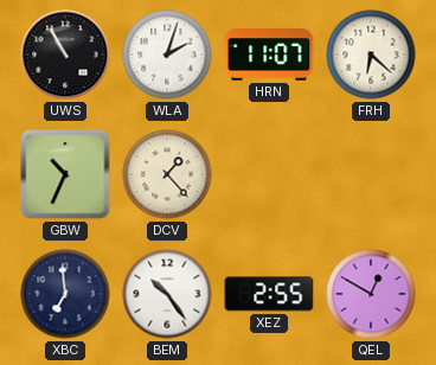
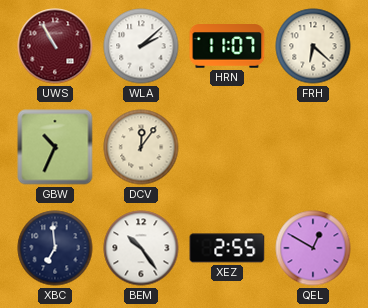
UWS dial: black -> burgundy
WLA: 2:03 -> 2:08
DCV: 1:23 -> 12:06
